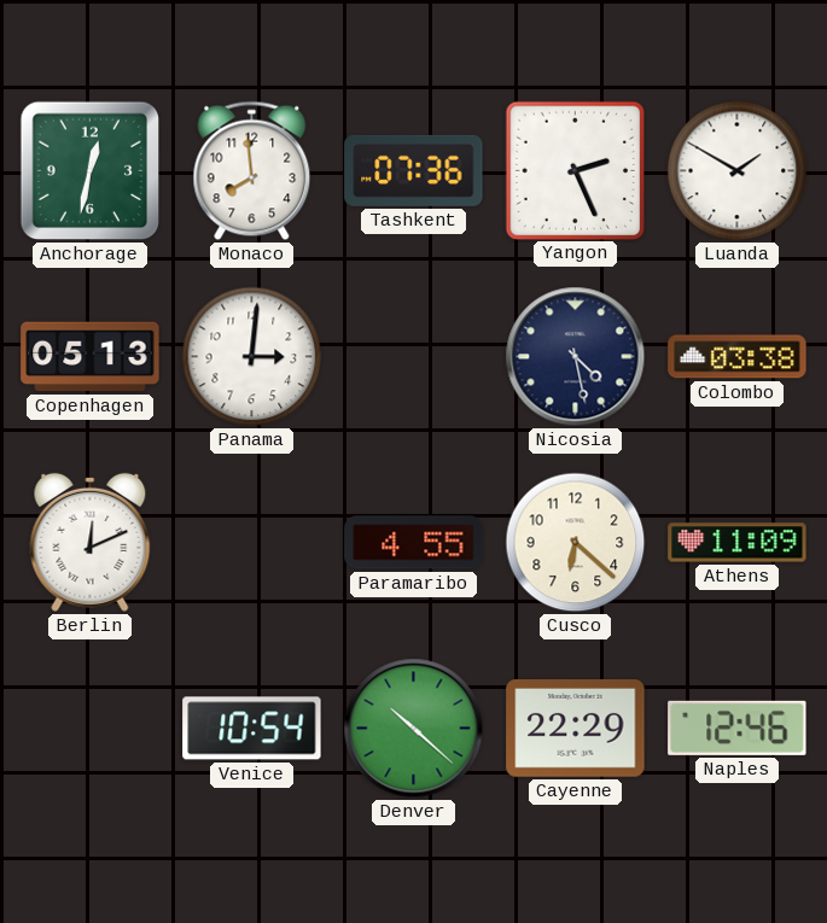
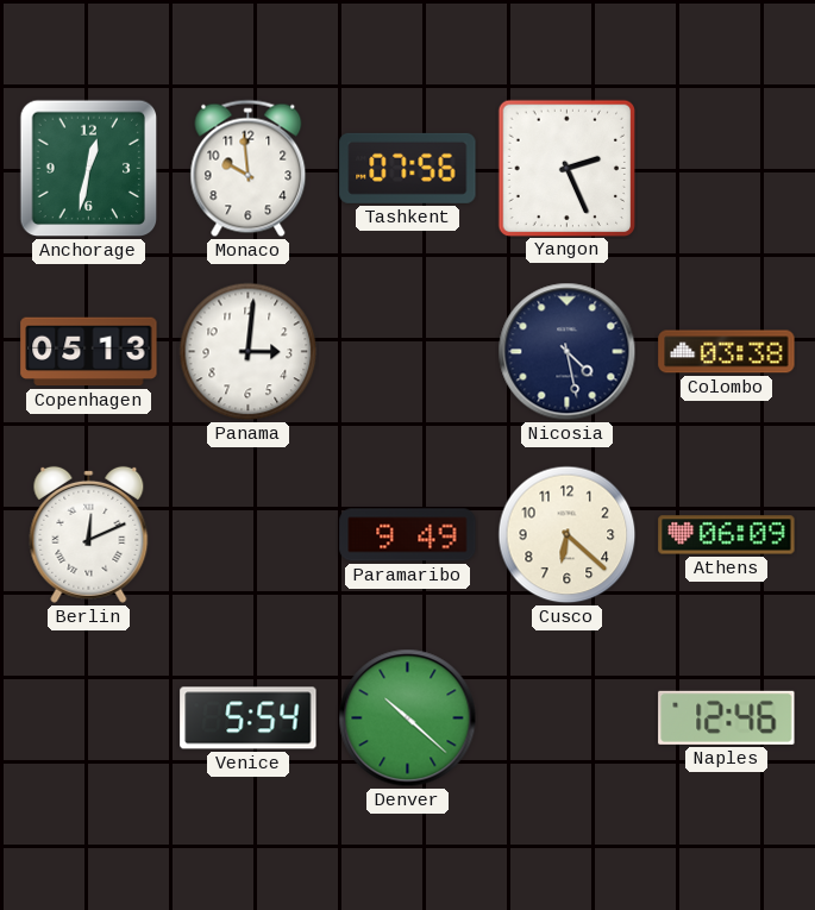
Monaco: 7:59 -> 9:59
Tashkent: 07:36 -> 07:56
Luanda: 1:50 -> none
Paramaribo: 4:55 -> 9:49
Athens: 11:09 -> 06:09
Venice: 10:54 -> 5:54
Cayenne: 22:29 -> none
